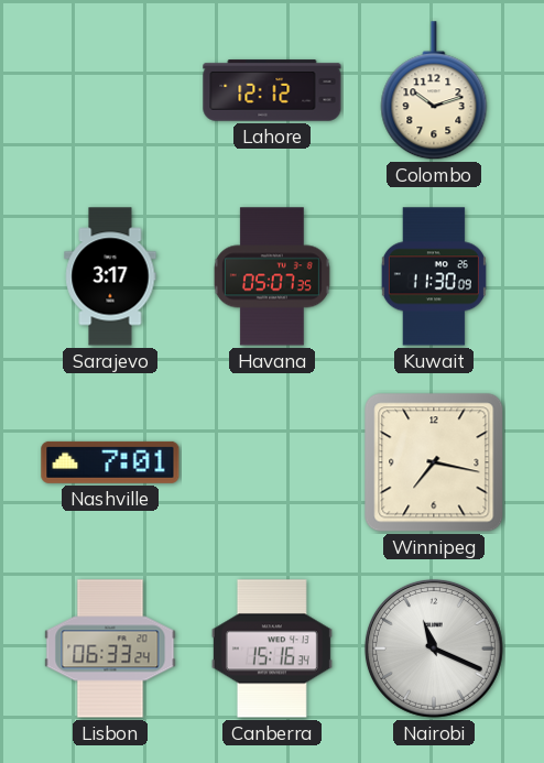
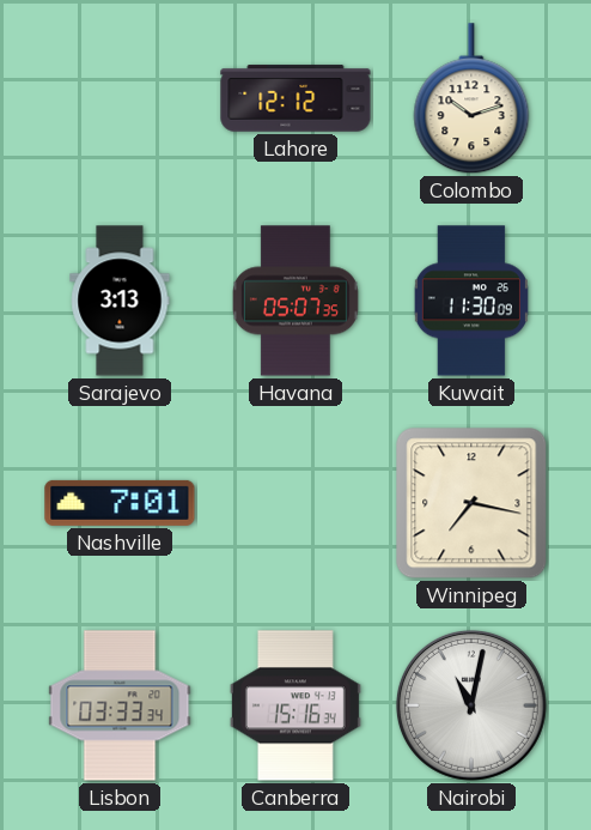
Sarajevo: 3:17 -> 3:13
Lisbon: 06:33 -> 03:33
Nairobi: 11:19 -> 11:02
